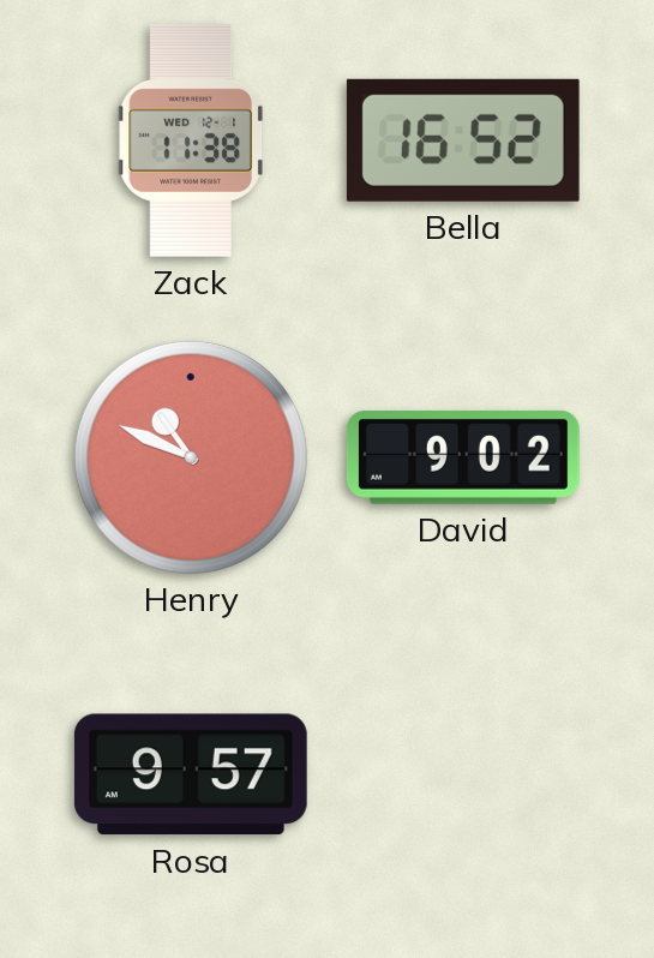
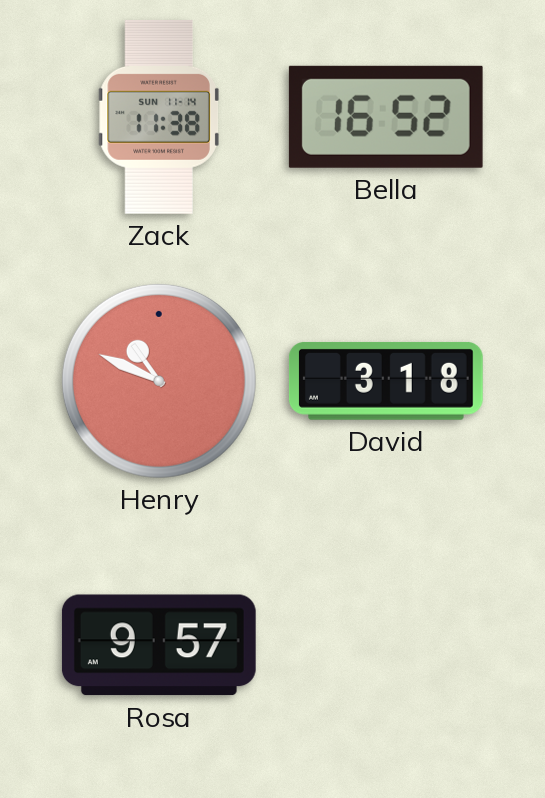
Zack date: WED 12-1 -> SUN 11-14
David: 9:02 -> 3:18
